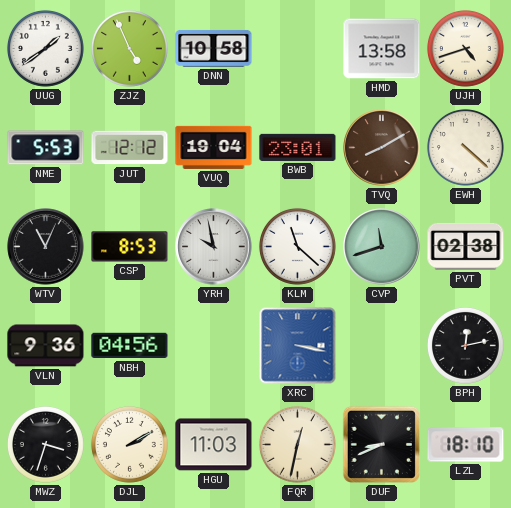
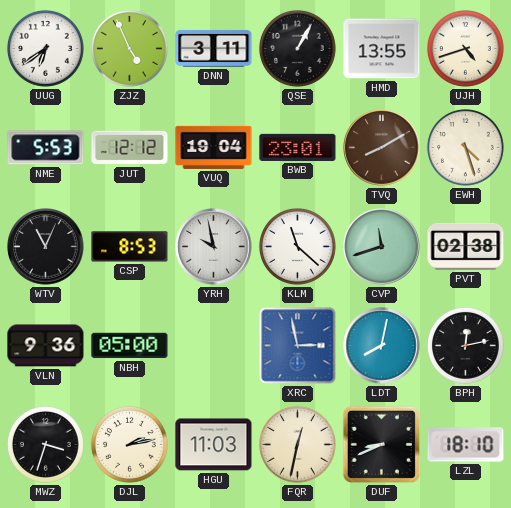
UUG: 1:39 -> 6:39
DNN: 10:58 -> 3:11
QSE: none -> 1:05
HMD: 13:58 -> 13:55
EWH: 4:22 -> 4:27
NBH: 04:56 -> 05:00
XRC: 3:17 -> 2:58
LDT: none -> 8:02
DJL: 2:10 -> 2:13
